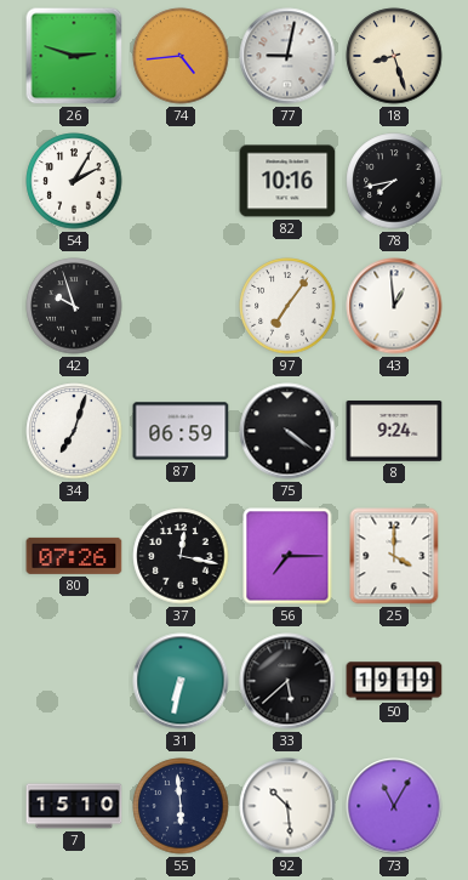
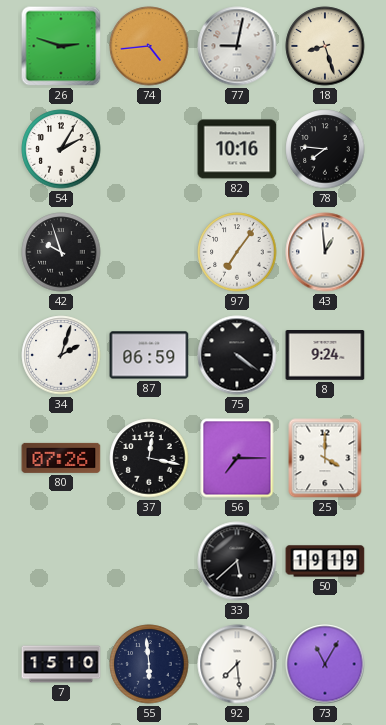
78: 7:43 -> 7:46
34: 7:03 -> 2:03
31: 6:32 -> none
92: 10:29 -> 7:29
